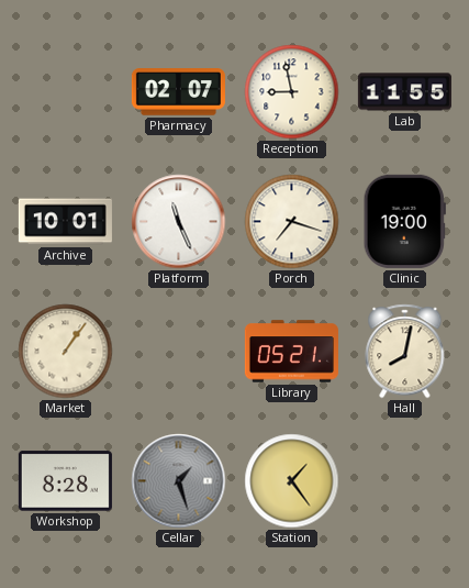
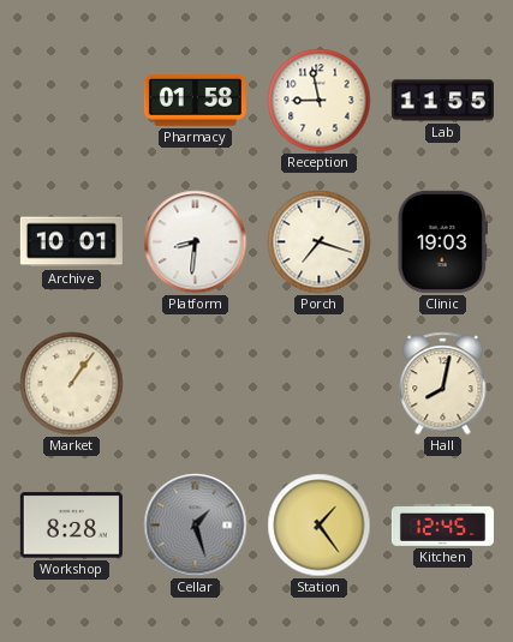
Pharmacy: 02:07 -> 01:58
Platform: 11:26 -> 8:31
Clinic: 19:00 -> 19:03
Library: 05:21 -> none
Kitchen: none -> 12:45
